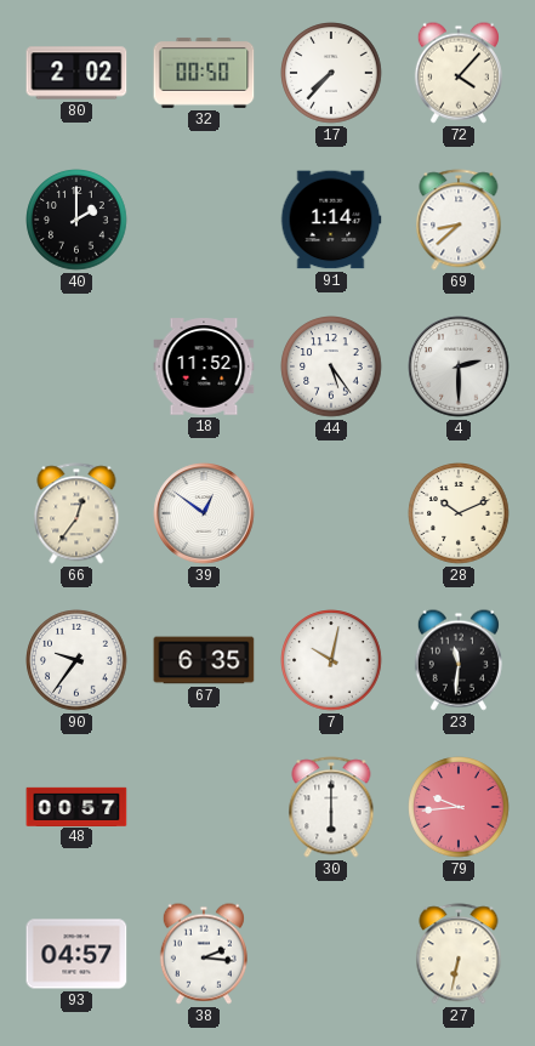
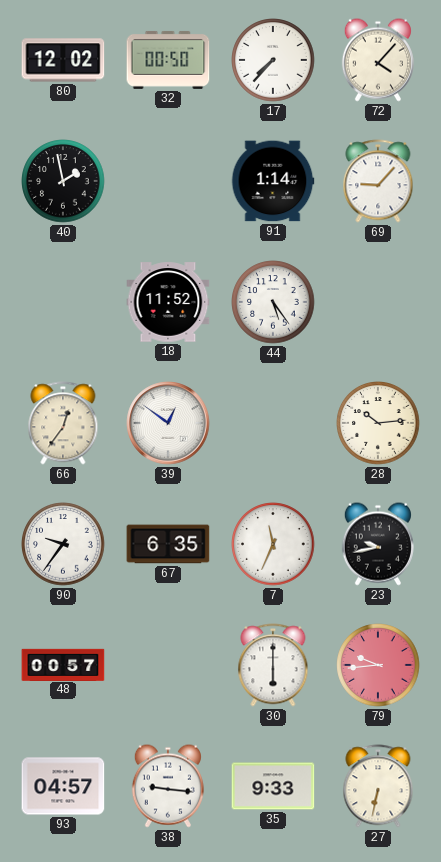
80: 2:02 -> 12:02
40: 2:00 -> 1:58
69: 8:38 -> 9:07
4: 2:30 -> none
28: 10:11 -> 10:14
7: 10:02 -> 11:34
23: 11:31 -> 9:43
38: 2:16 -> 9:16
35: none -> 9:33
